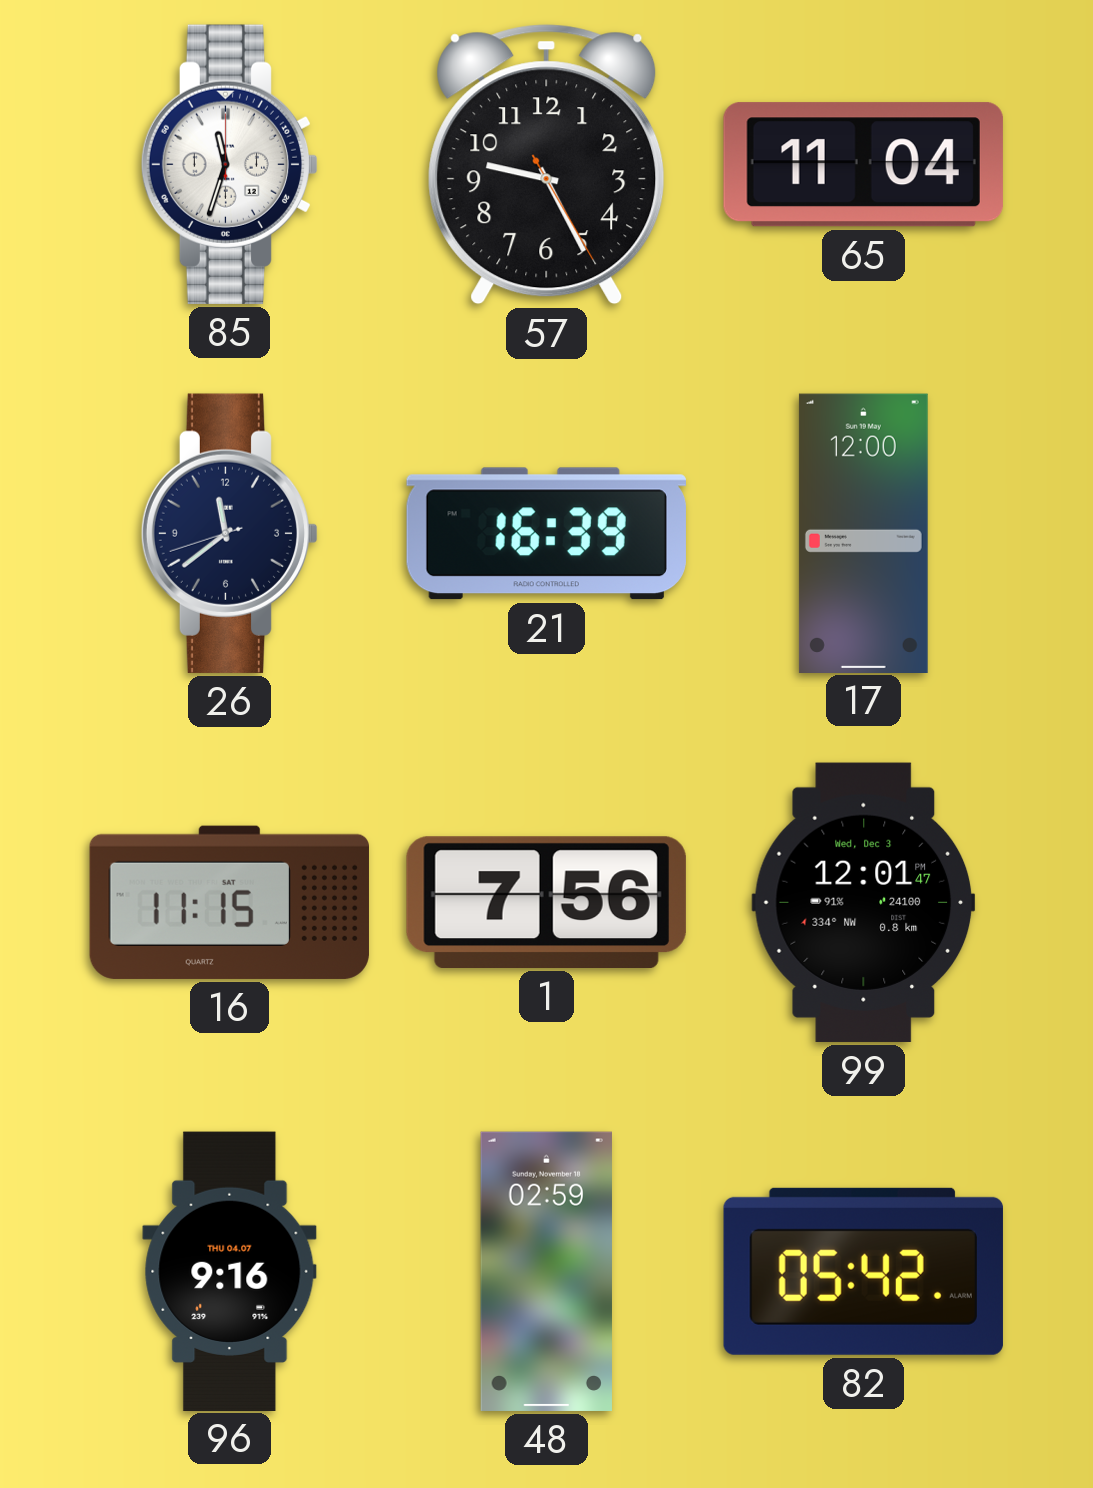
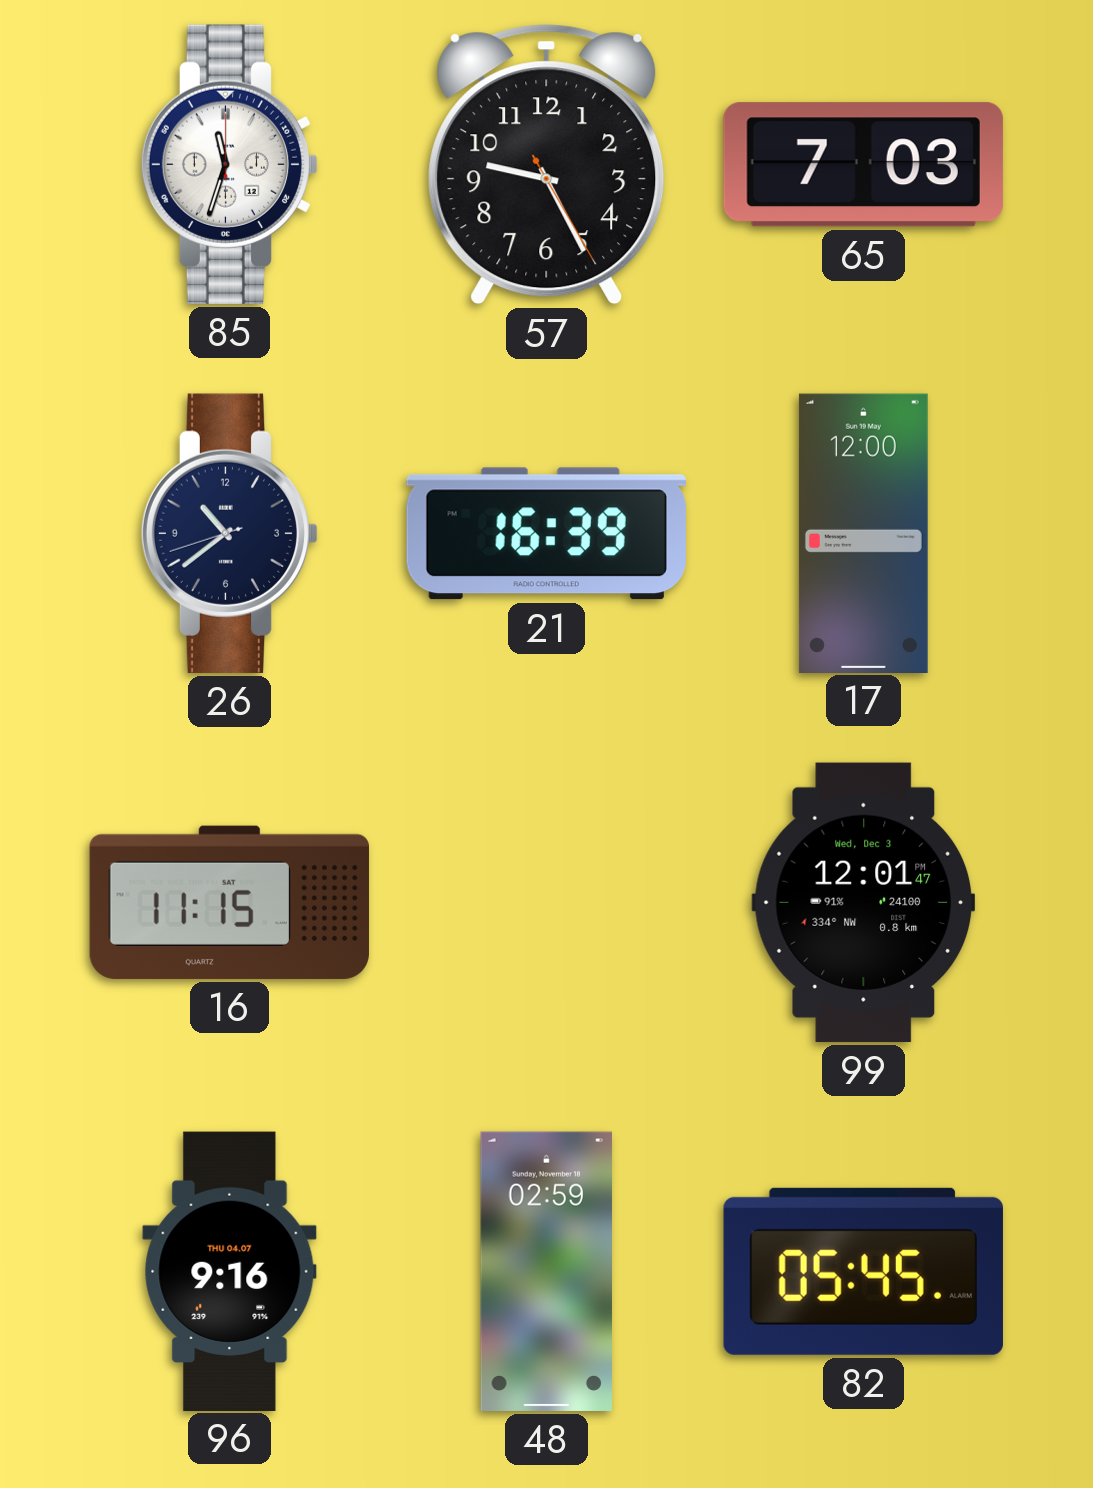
65: 11:04 -> 7:03
26: 11:38 -> 10:38
1: 7:56 -> none
82: 05:42 -> 05:45
